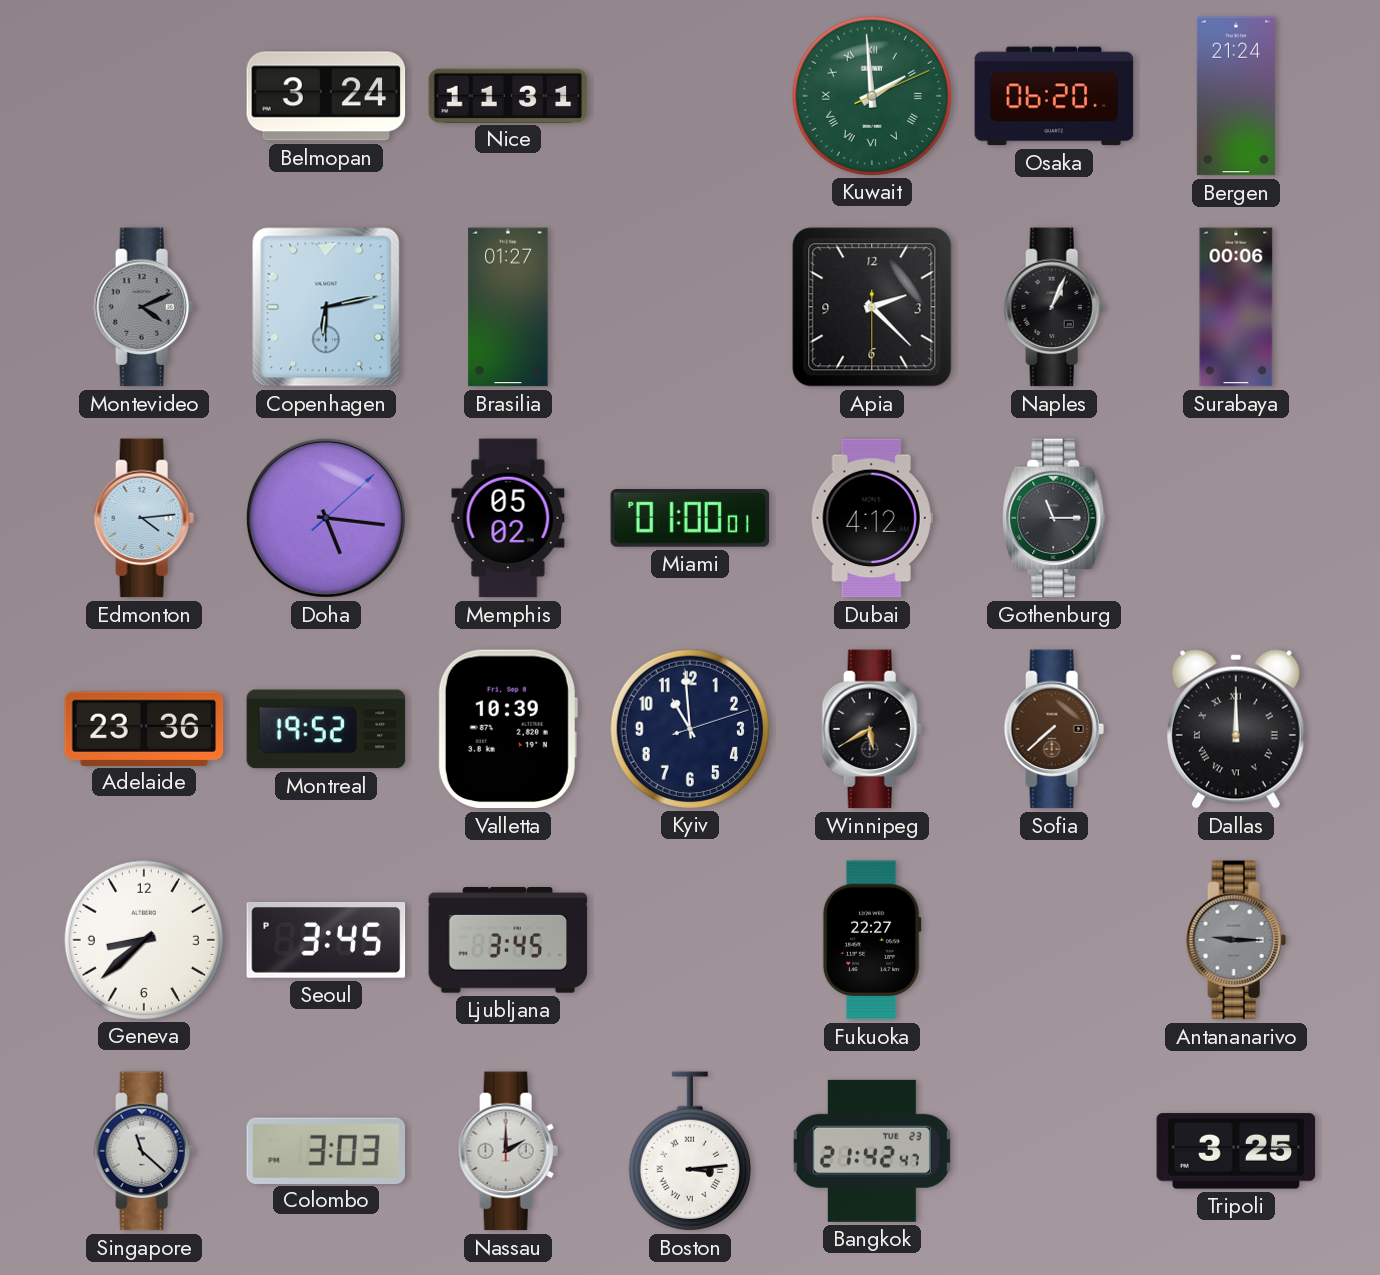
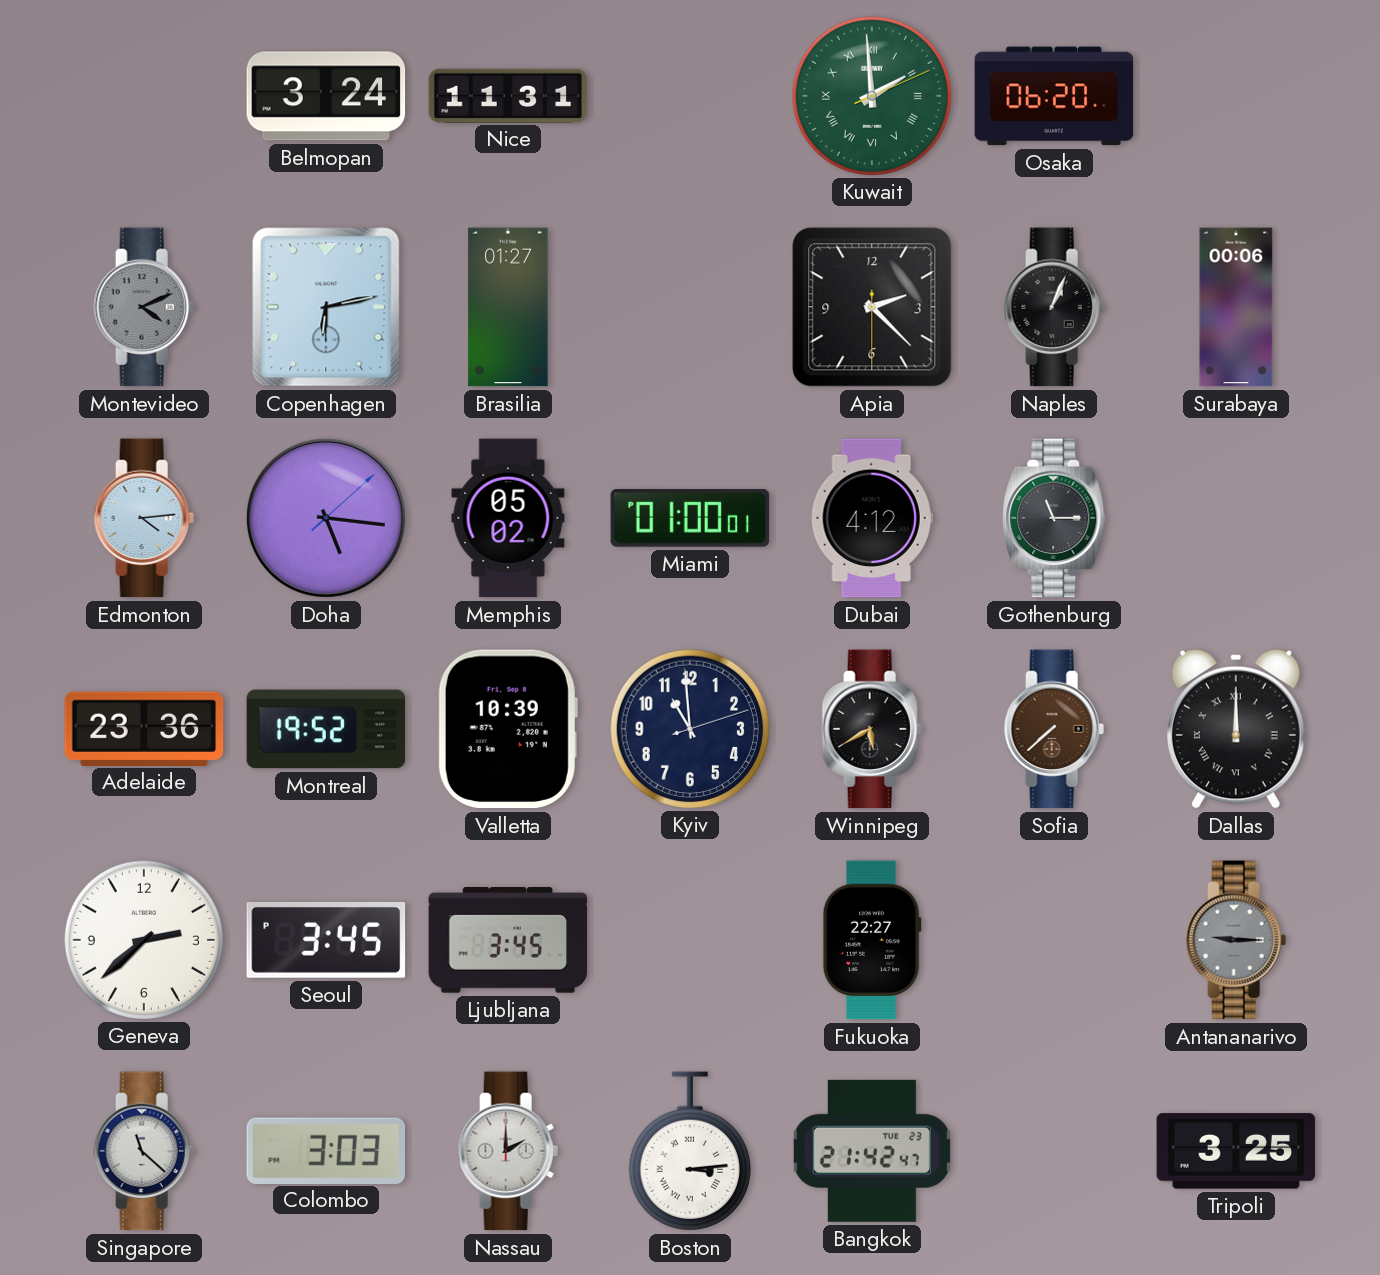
Bergen: 21:24 -> none
Geneva: 8:38 -> 2:38
